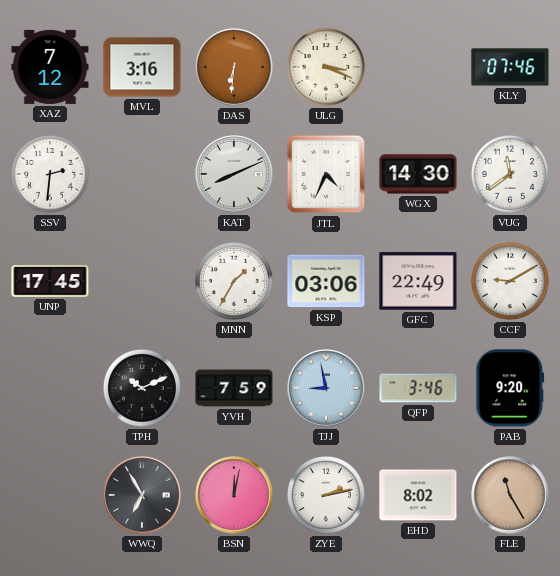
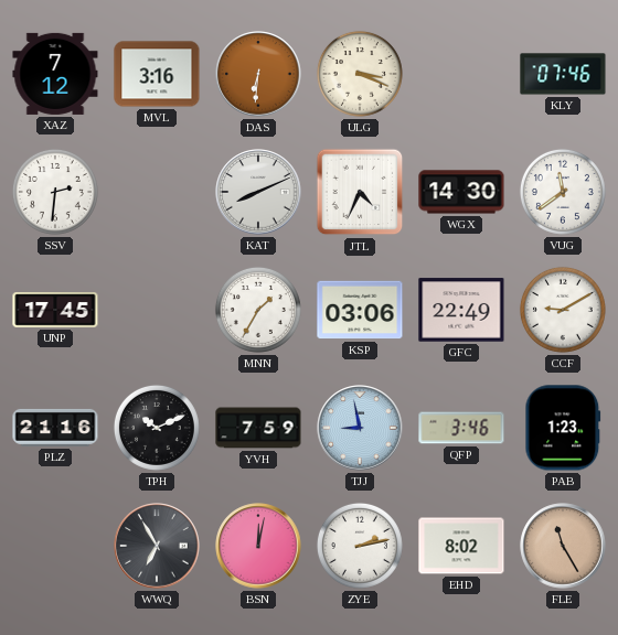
PLZ: none -> 21:16
PAB: 9:20 -> 1:23
